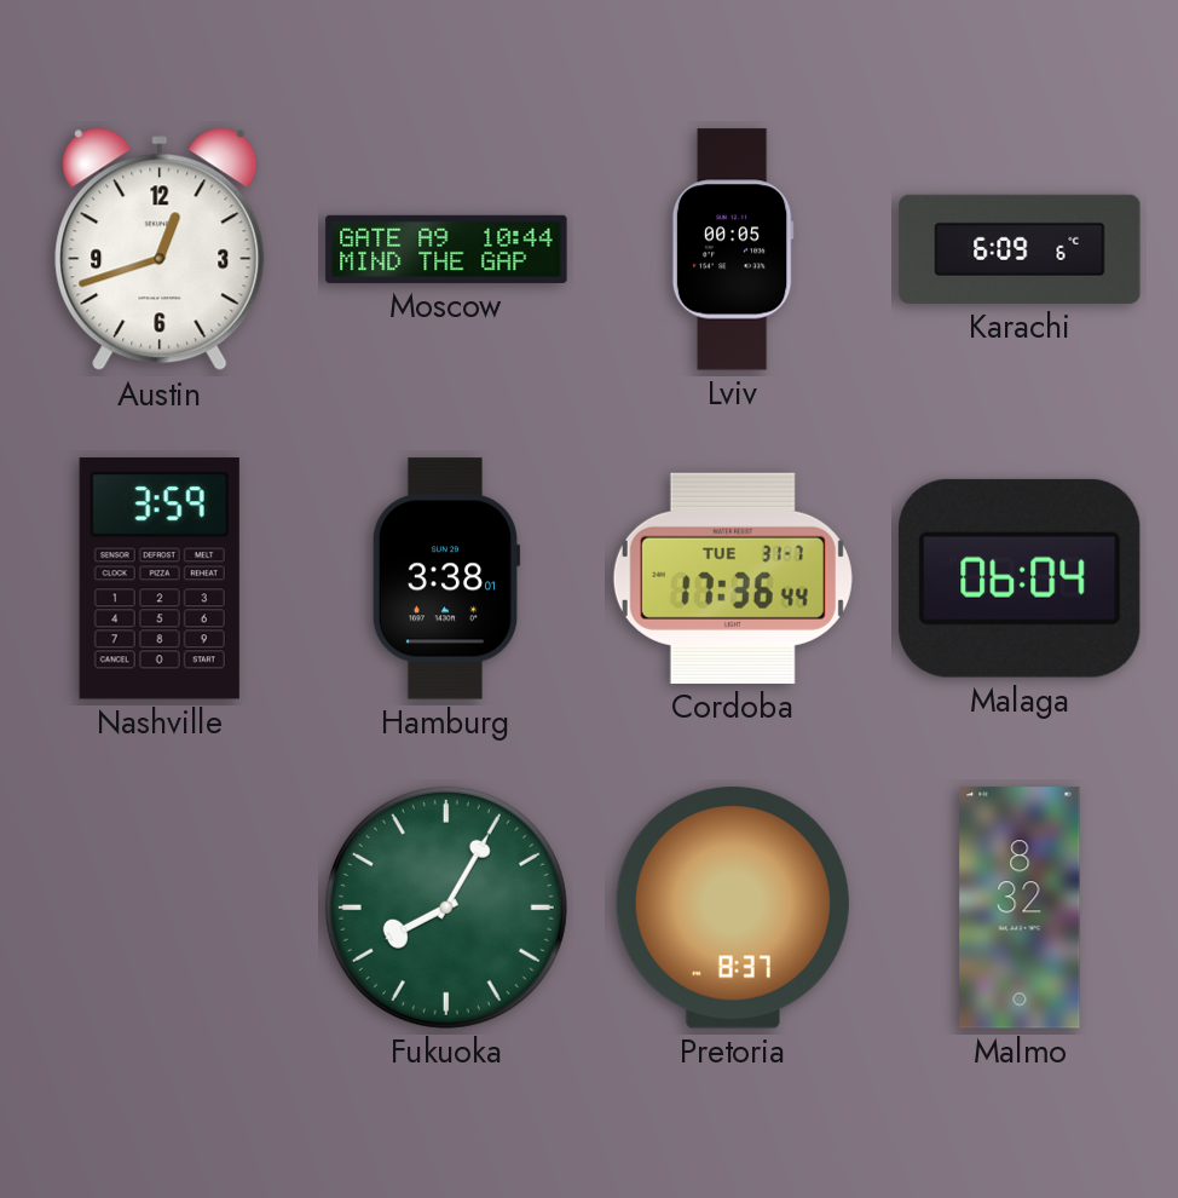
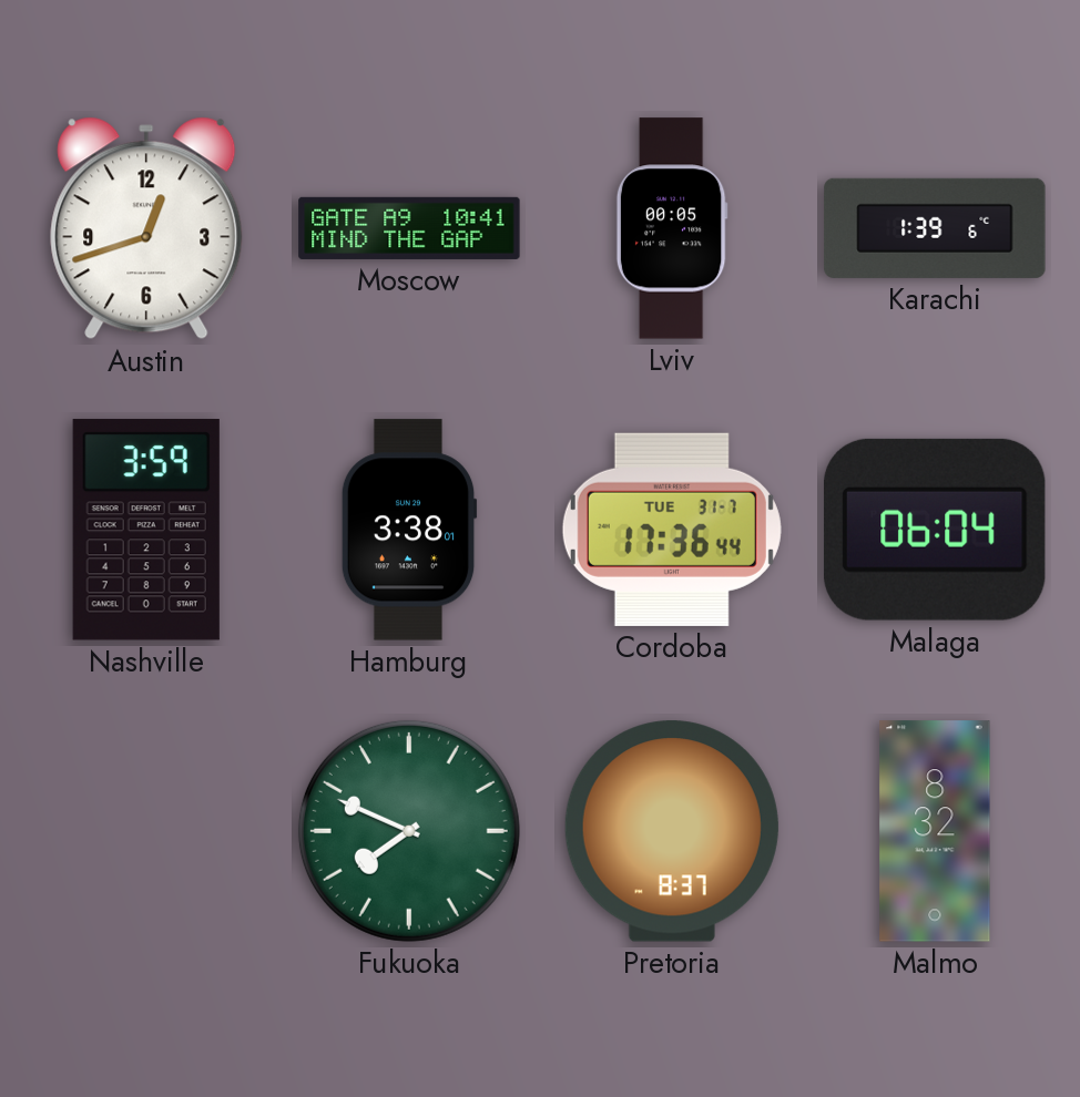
Moscow: 10:44 -> 10:41
Karachi: 6:09 -> 1:39
Fukuoka: 8:05 -> 7:49
